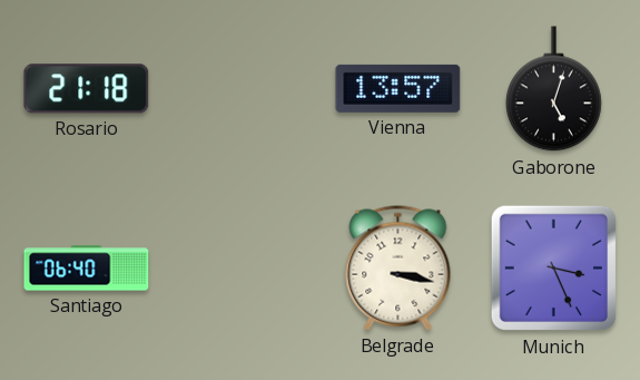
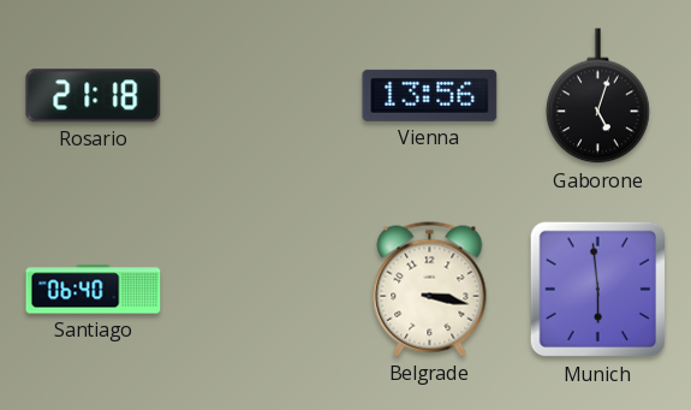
Vienna: 13:57 -> 13:56
Munich: 3:26 -> 5:59
